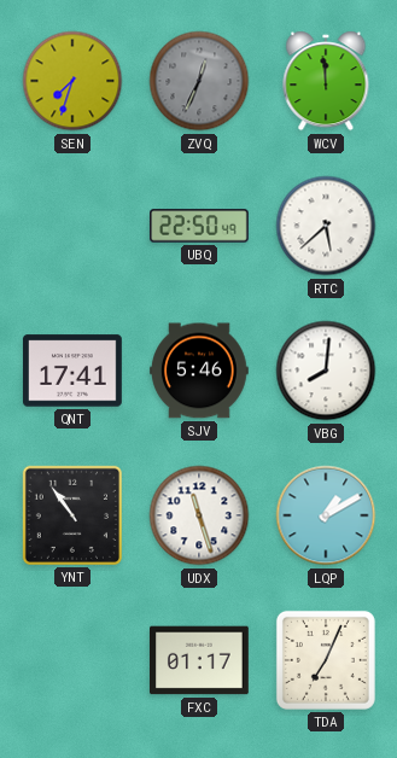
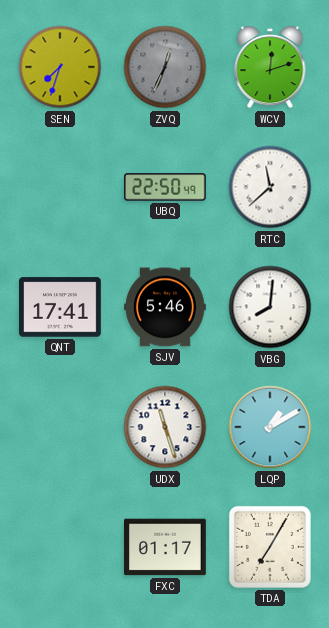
WCV: 11:59 -> 12:12
RTC: 5:38 -> 11:38
YNT: 10:54 -> none
TDA: 7:04 -> 7:05
